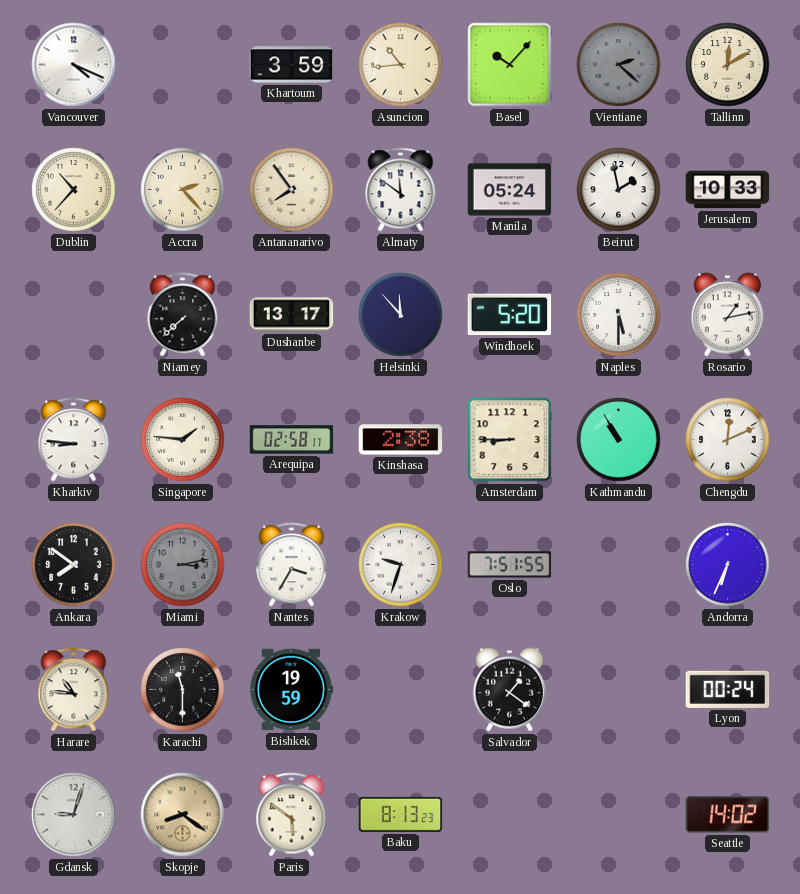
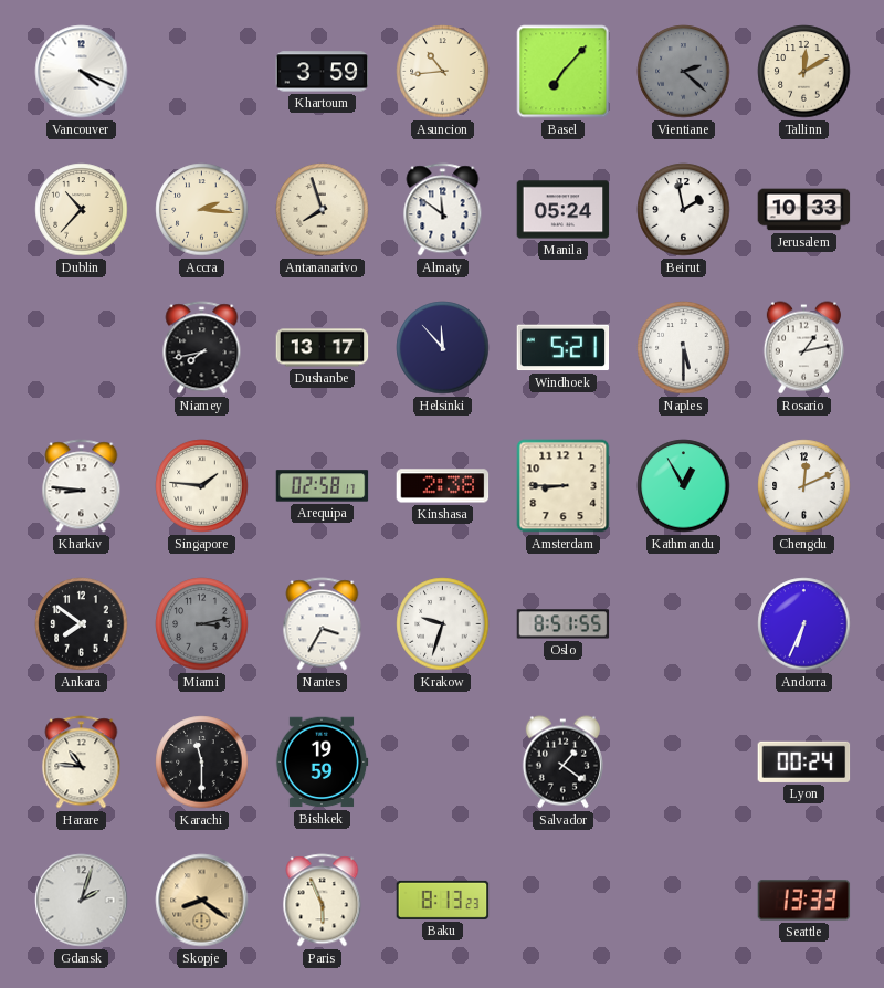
Basel: 10:07 -> 7:07
Accra: 2:23 -> 2:16
Antananarivo: 7:54 -> 7:57
Niamey: 7:38 -> 7:43
Windhoek: 5:20 -> 5:21
Kathmandu: 10:55 -> 12:55
Oslo: 7:51 -> 8:51
Gdansk: 9:03 -> 2:03
Paris: 5:51 -> 5:56
Seattle: 14:02 -> 13:33
